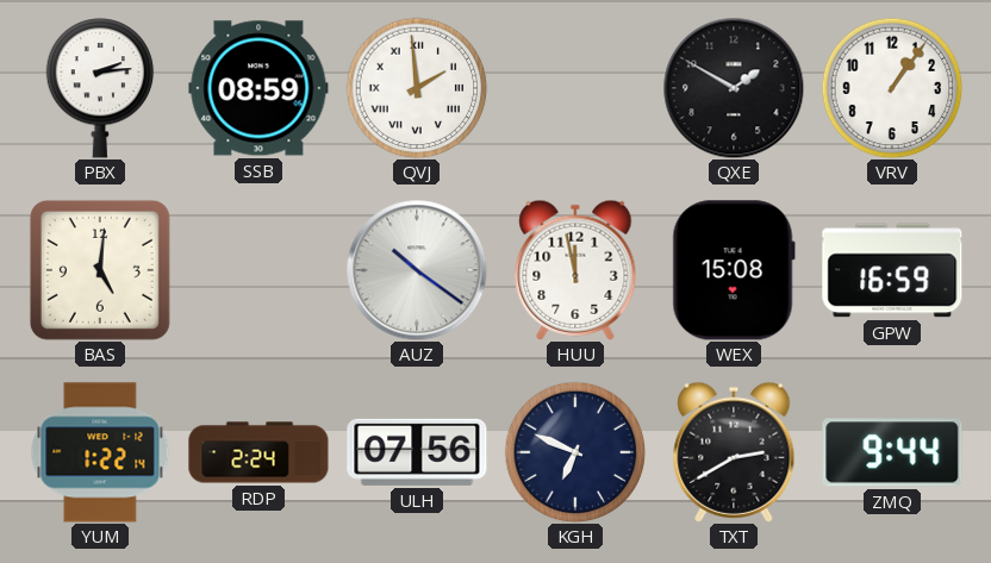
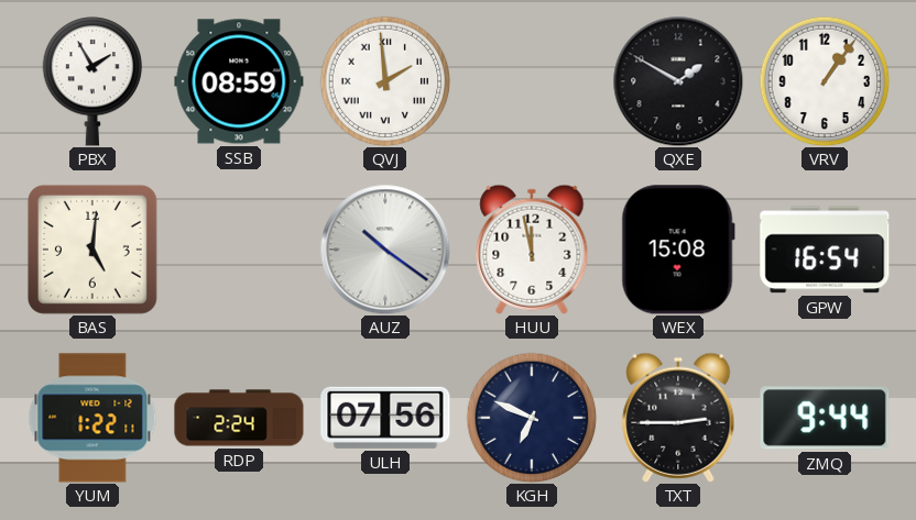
PBX: 2:14 -> 1:55
GPW: 16:59 -> 16:54
YUM: 1:22:14 -> 1:22:11
TXT: 2:40 -> 2:45
